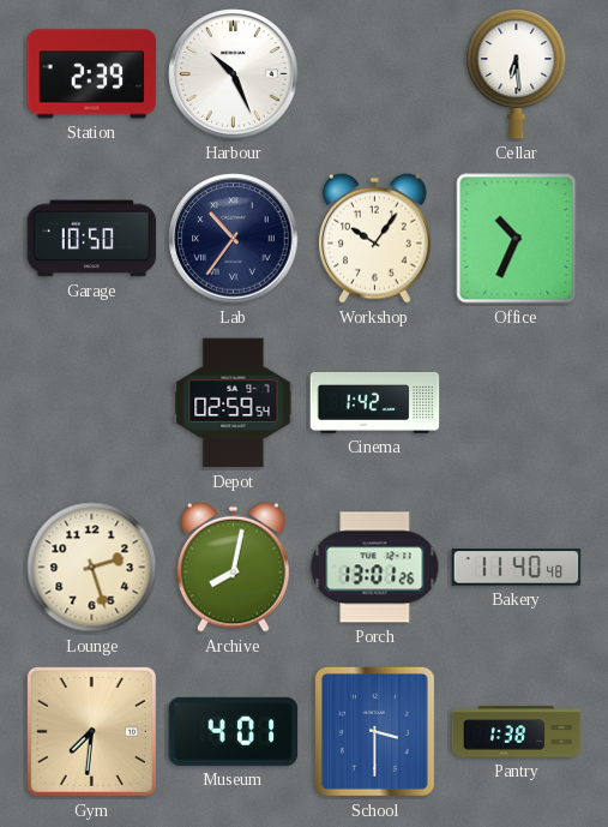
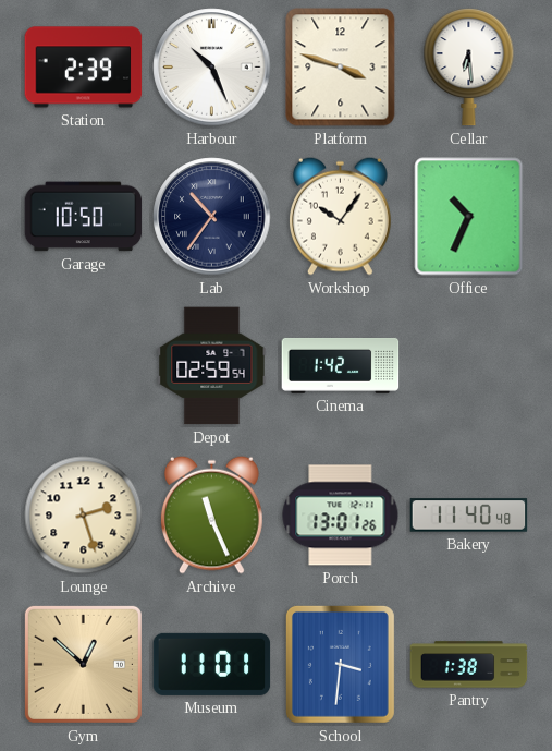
Platform: none -> 3:48
Archive: 8:02 -> 11:26
Gym: 7:31 -> 12:52
Museum: 4:01 -> 11:01
School: 3:30 -> 3:31
